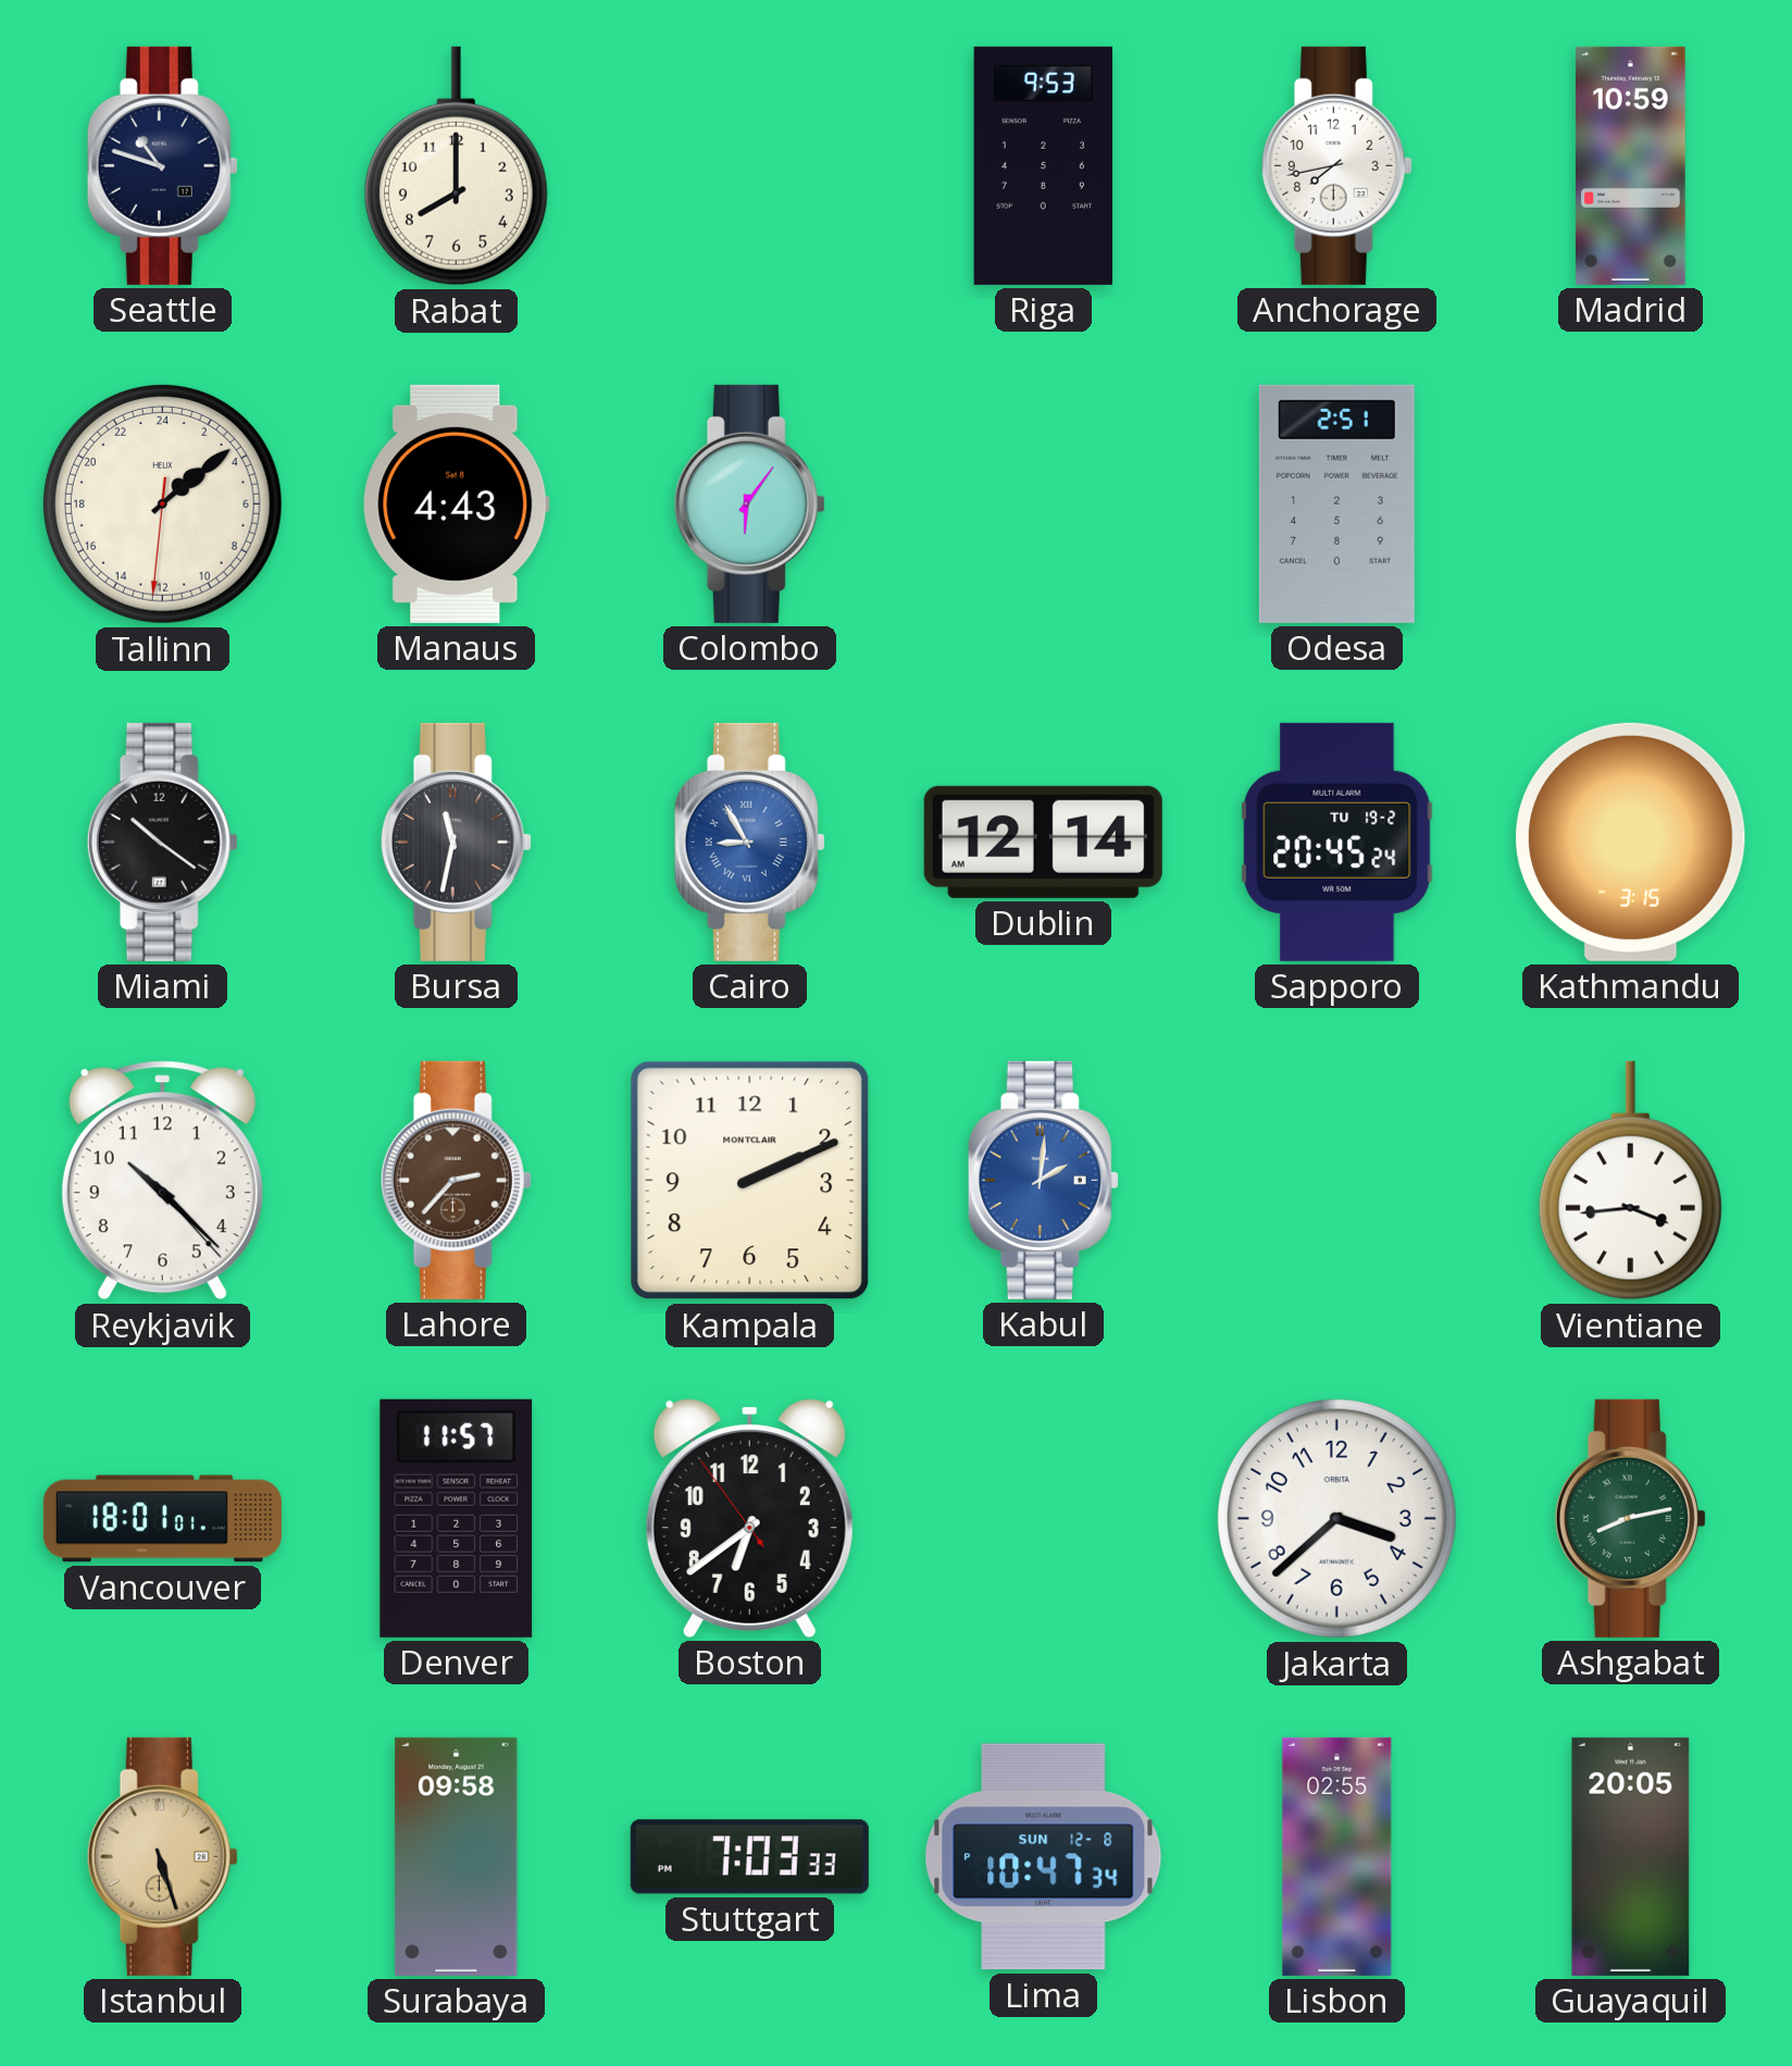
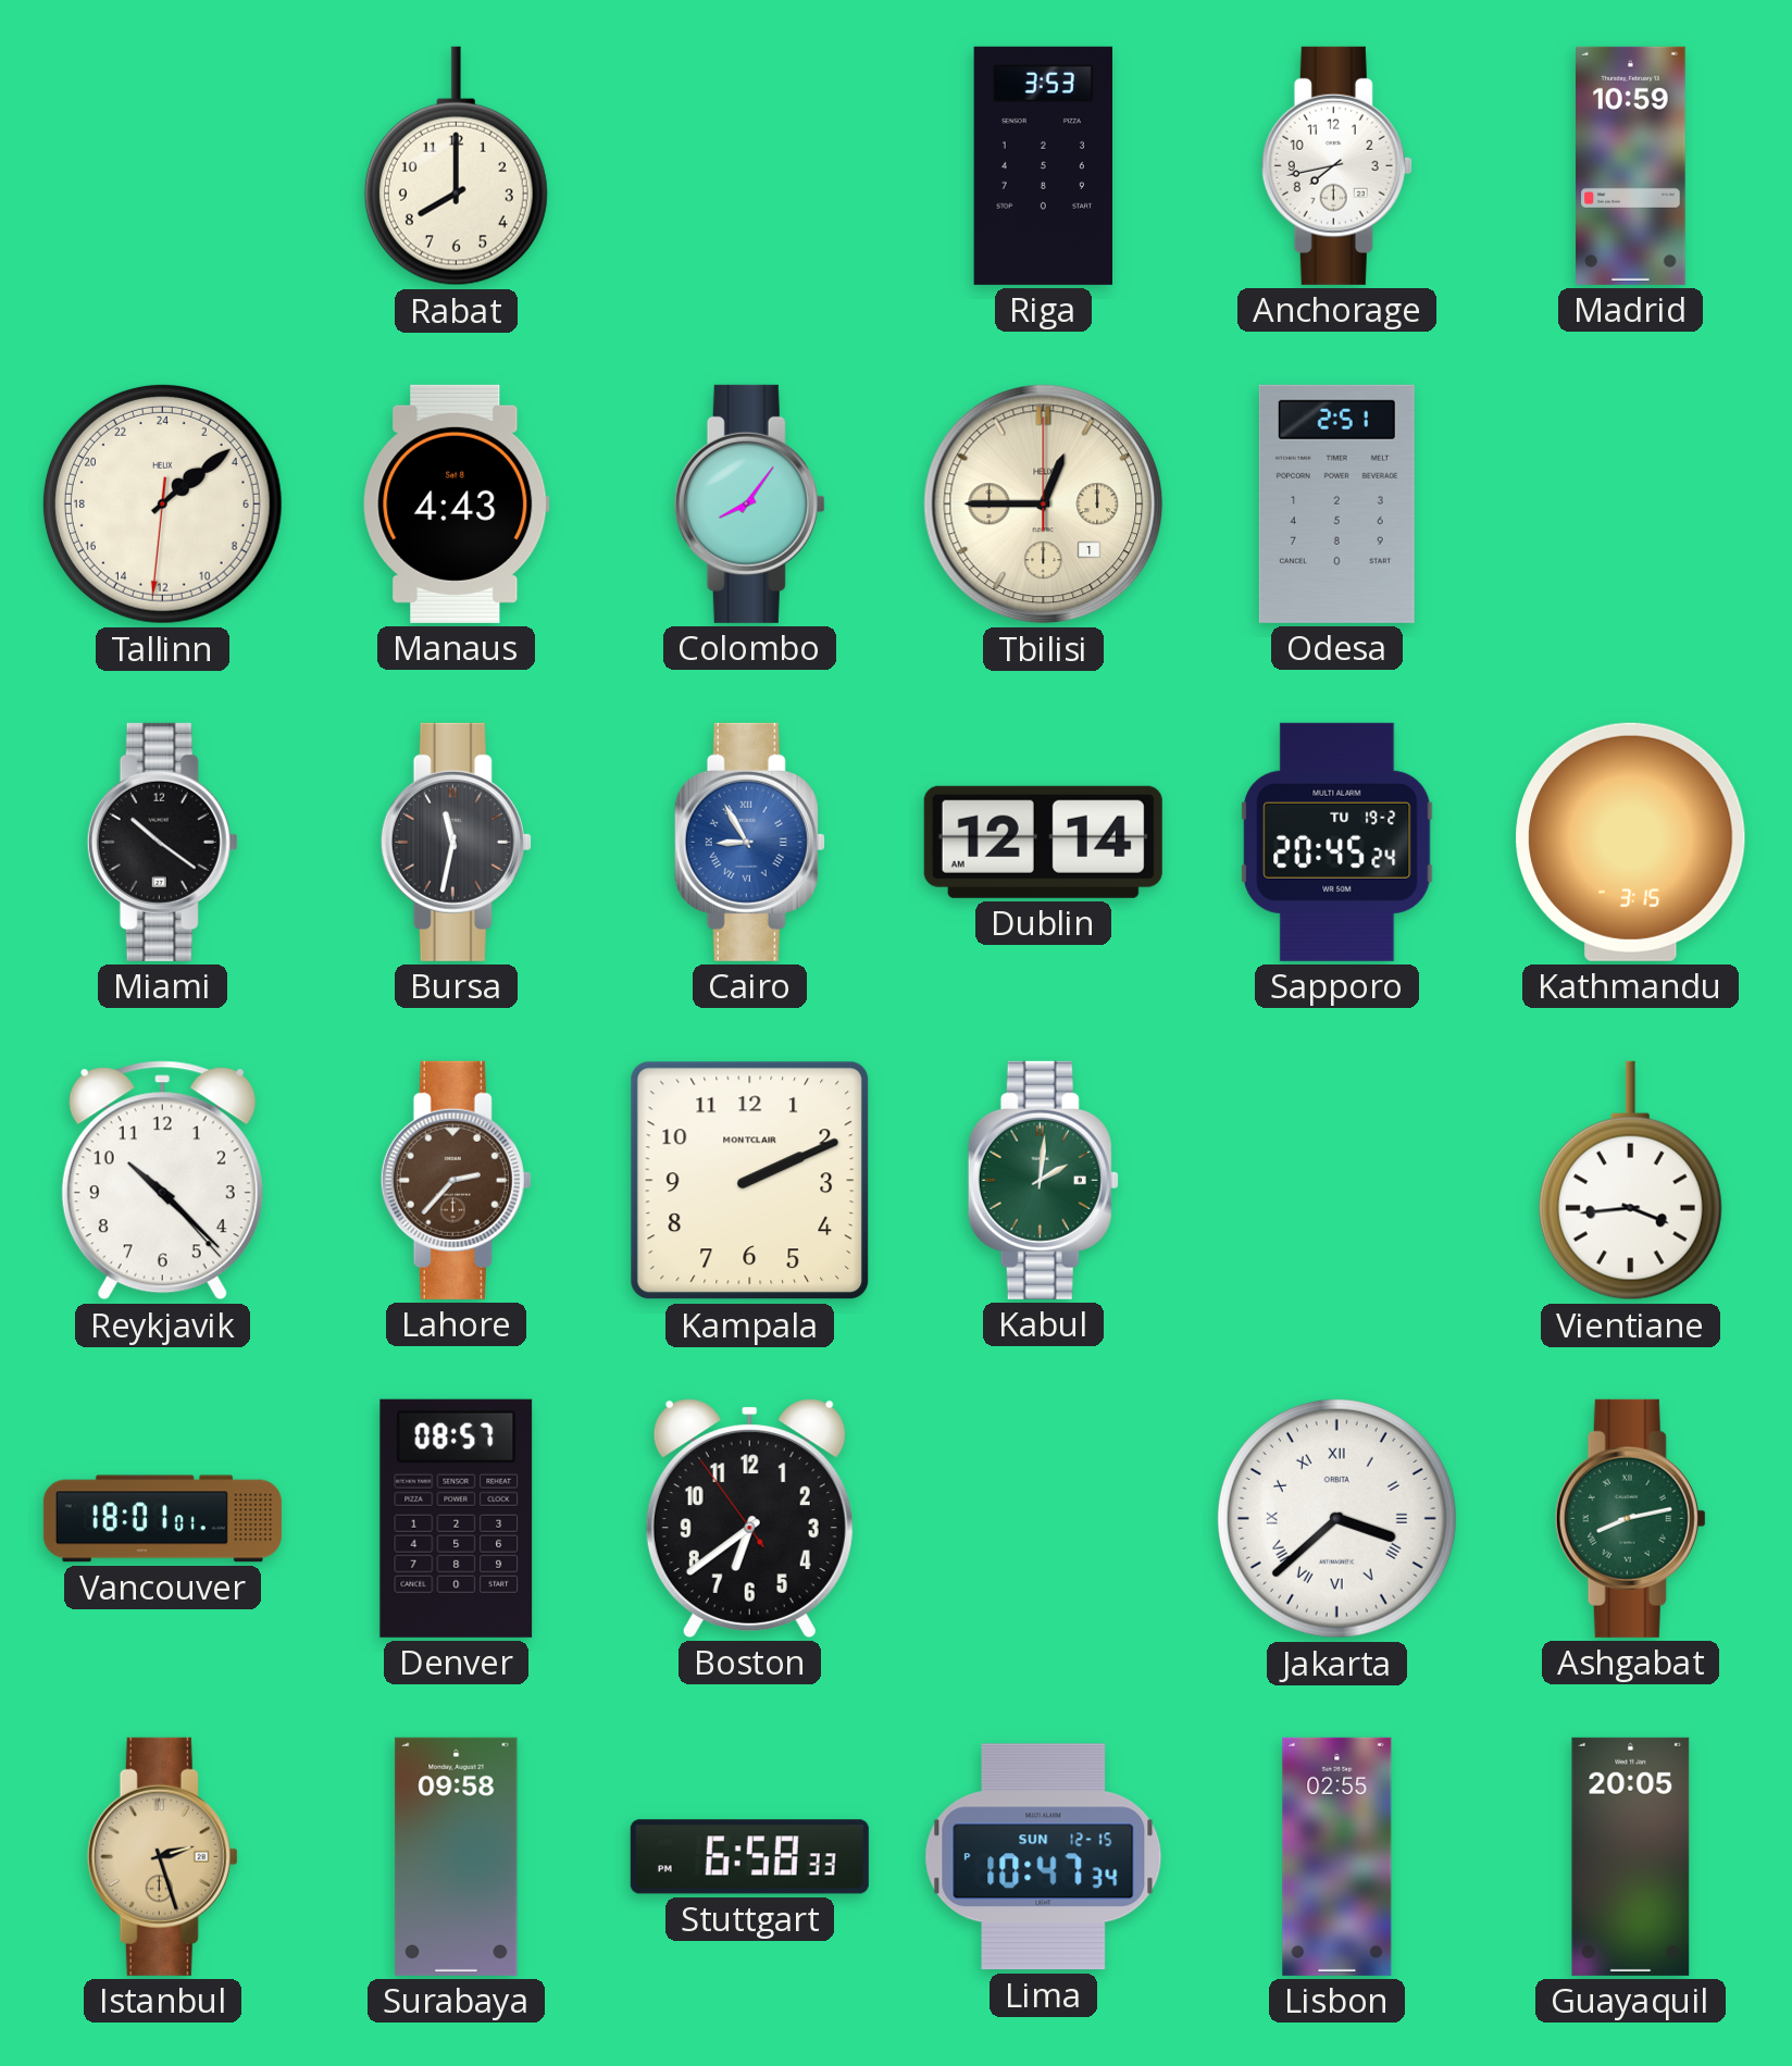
Seattle: 10:48 -> none
Riga: 9:53 -> 3:53
Colombo: 6:06 -> 8:06
Tbilisi: none -> 12:45
Kabul dial: blue -> green
Denver: 11:57 -> 08:57
Jakarta numerals: Arabic -> Roman
Istanbul: 5:27 -> 2:27
Stuttgart: 7:03 -> 6:58
Lima date: SUN 12-8 -> SUN 12-15
